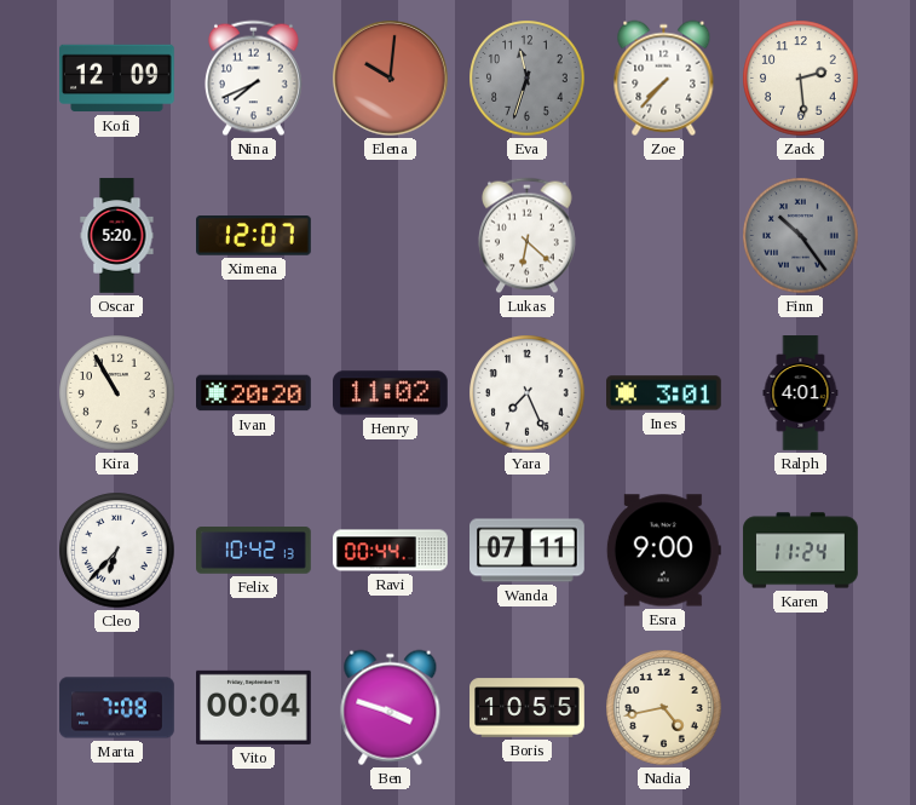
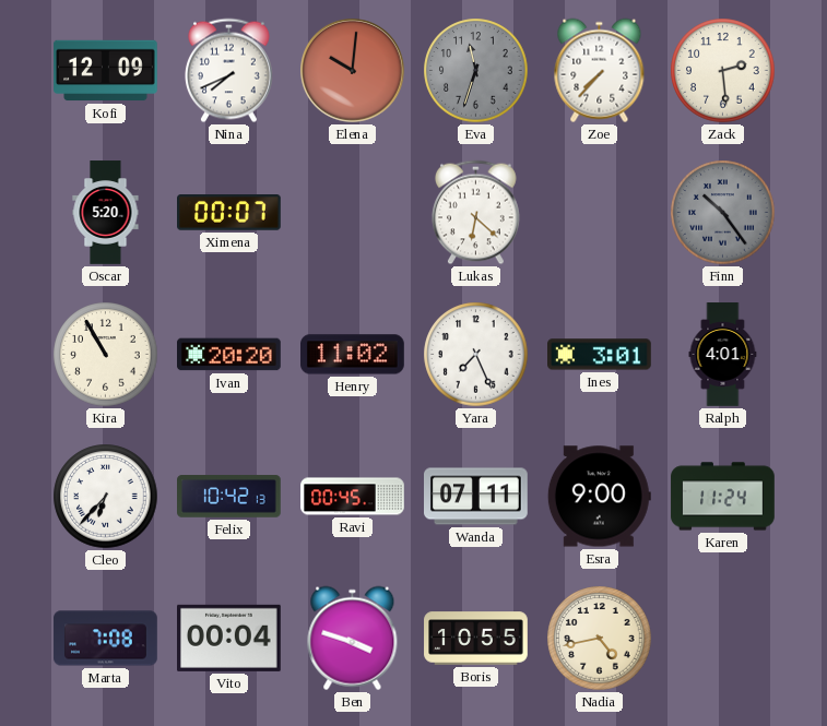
Ximena: 12:07 -> 00:07
Ravi: 00:44 -> 00:45
